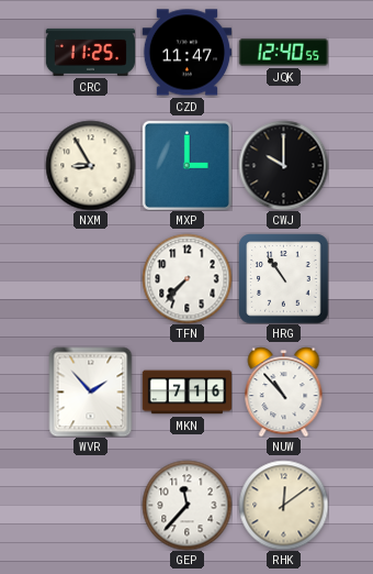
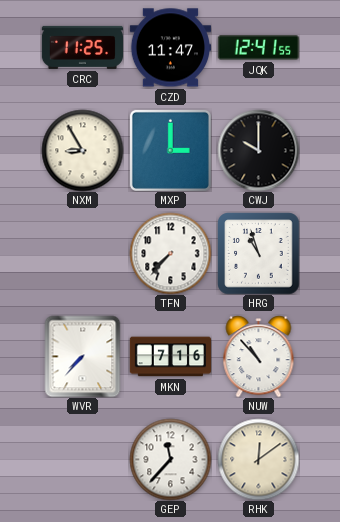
JQK: 12:40 -> 12:41
HRG: 10:54 -> 10:57
WVR: 1:53 -> 7:37
